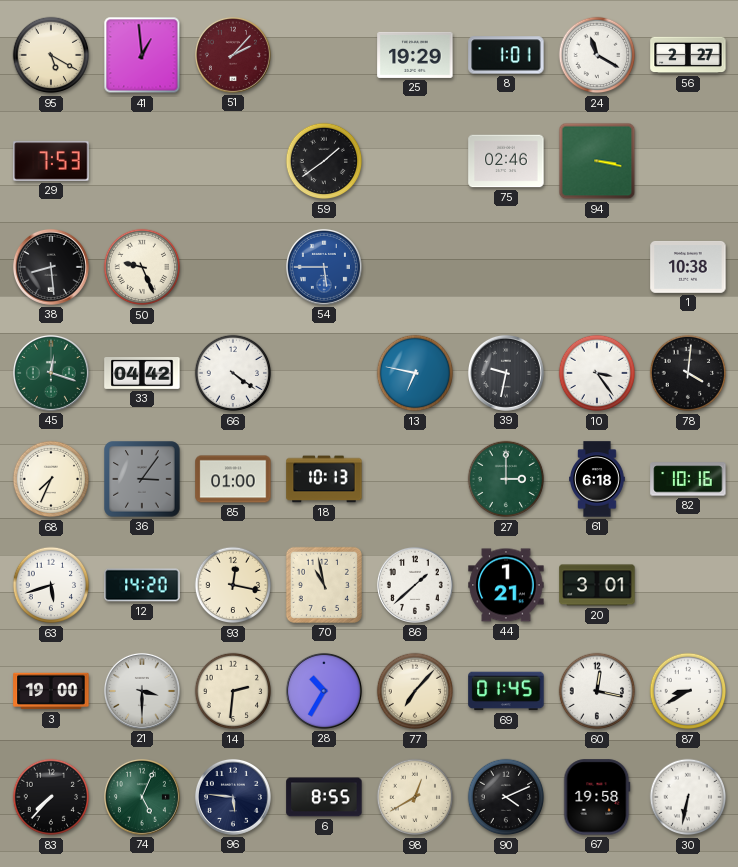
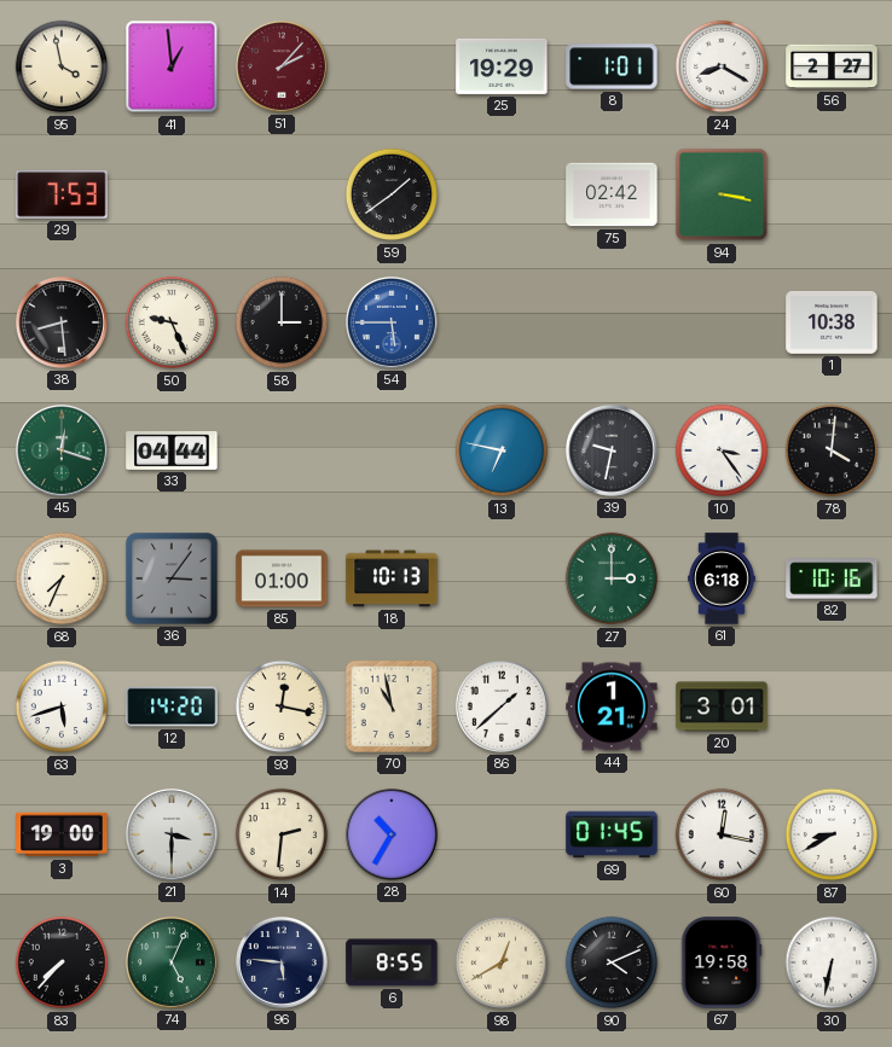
95: 5:20 -> 3:58
24: 11:20 -> 8:20
75: 02:46 -> 02:42
58: none -> 3:00
33: 04:42 -> 04:44
66: 4:21 -> none
77: 7:07 -> none
